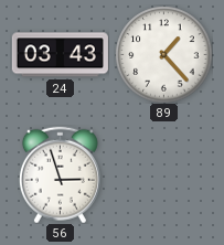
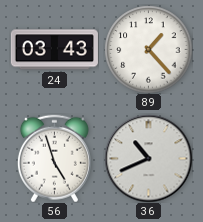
56: 2:57 -> 4:57
36: none -> 10:41
